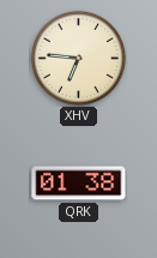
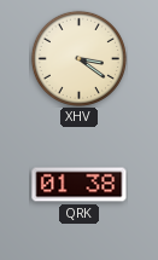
XHV: 6:46 -> 3:21
